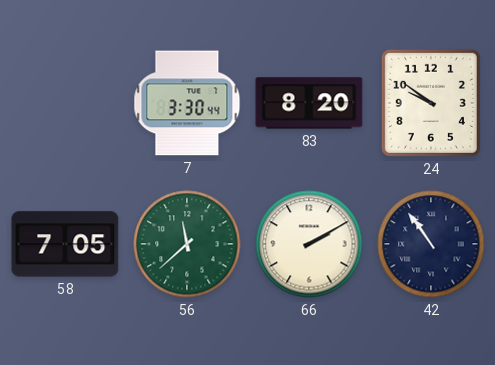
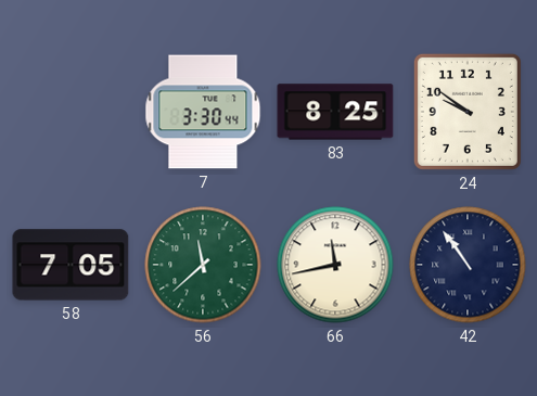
83: 8:20 -> 8:25
66: 2:10 -> 11:43
